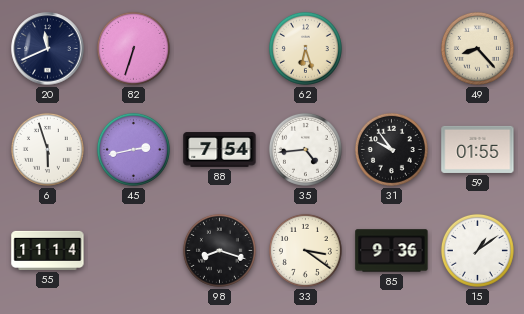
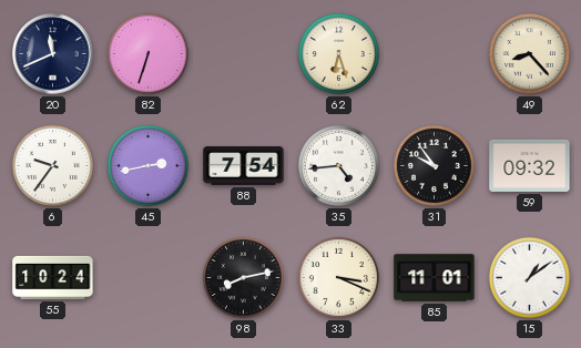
6: 5:57 -> 9:36
59: 01:55 -> 09:32
55: 11:14 -> 10:24
98: 8:18 -> 8:13
33: 3:21 -> 3:19
85: 9:36 -> 11:01
